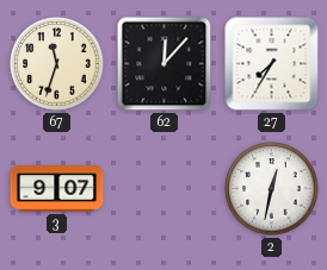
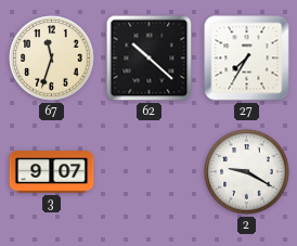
62: 12:07 -> 10:22
2: 12:32 -> 9:20
